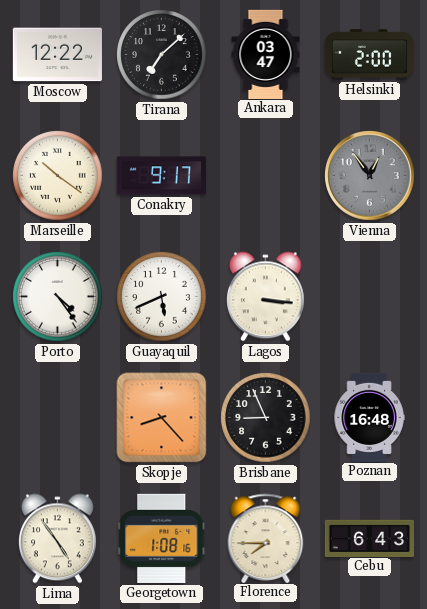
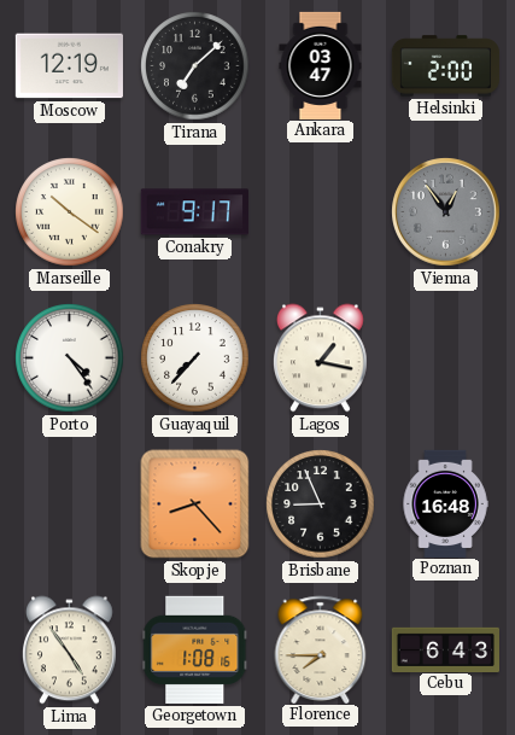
Moscow: 12:22 -> 12:19
Guayaquil: 5:41 -> 7:37
Lagos: 3:16 -> 1:17
